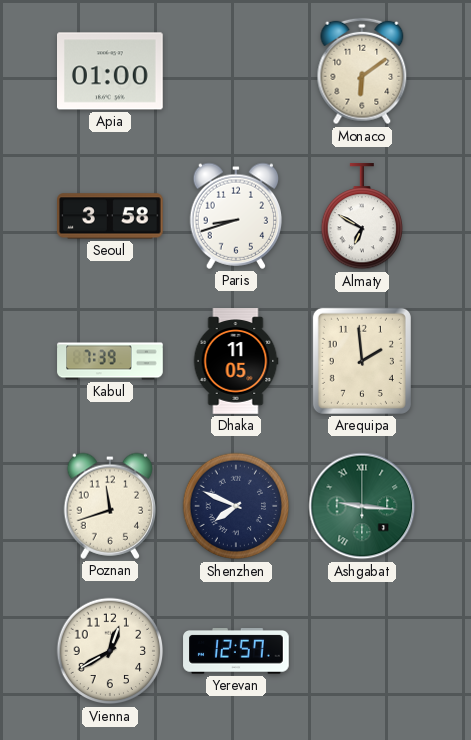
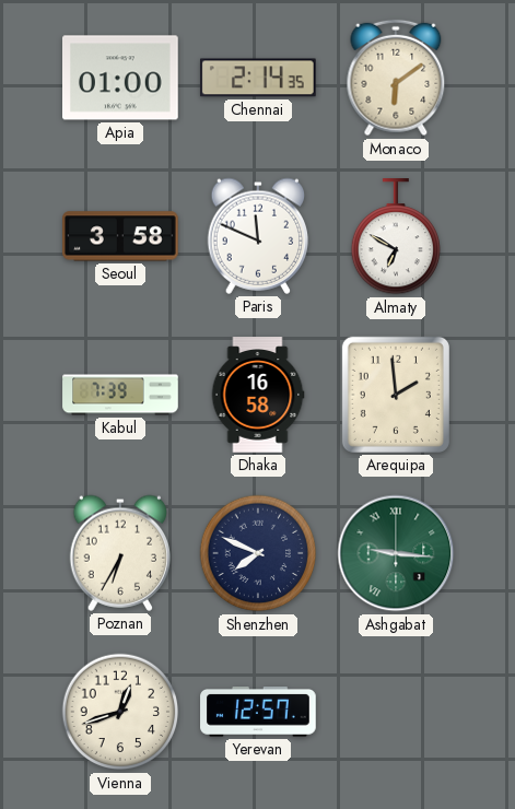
Chennai: none -> 2:14
Paris: 8:42 -> 11:49
Dhaka: 11:05 -> 16:58
Poznan: 11:42 -> 6:35
Vienna: 12:40 -> 12:42
